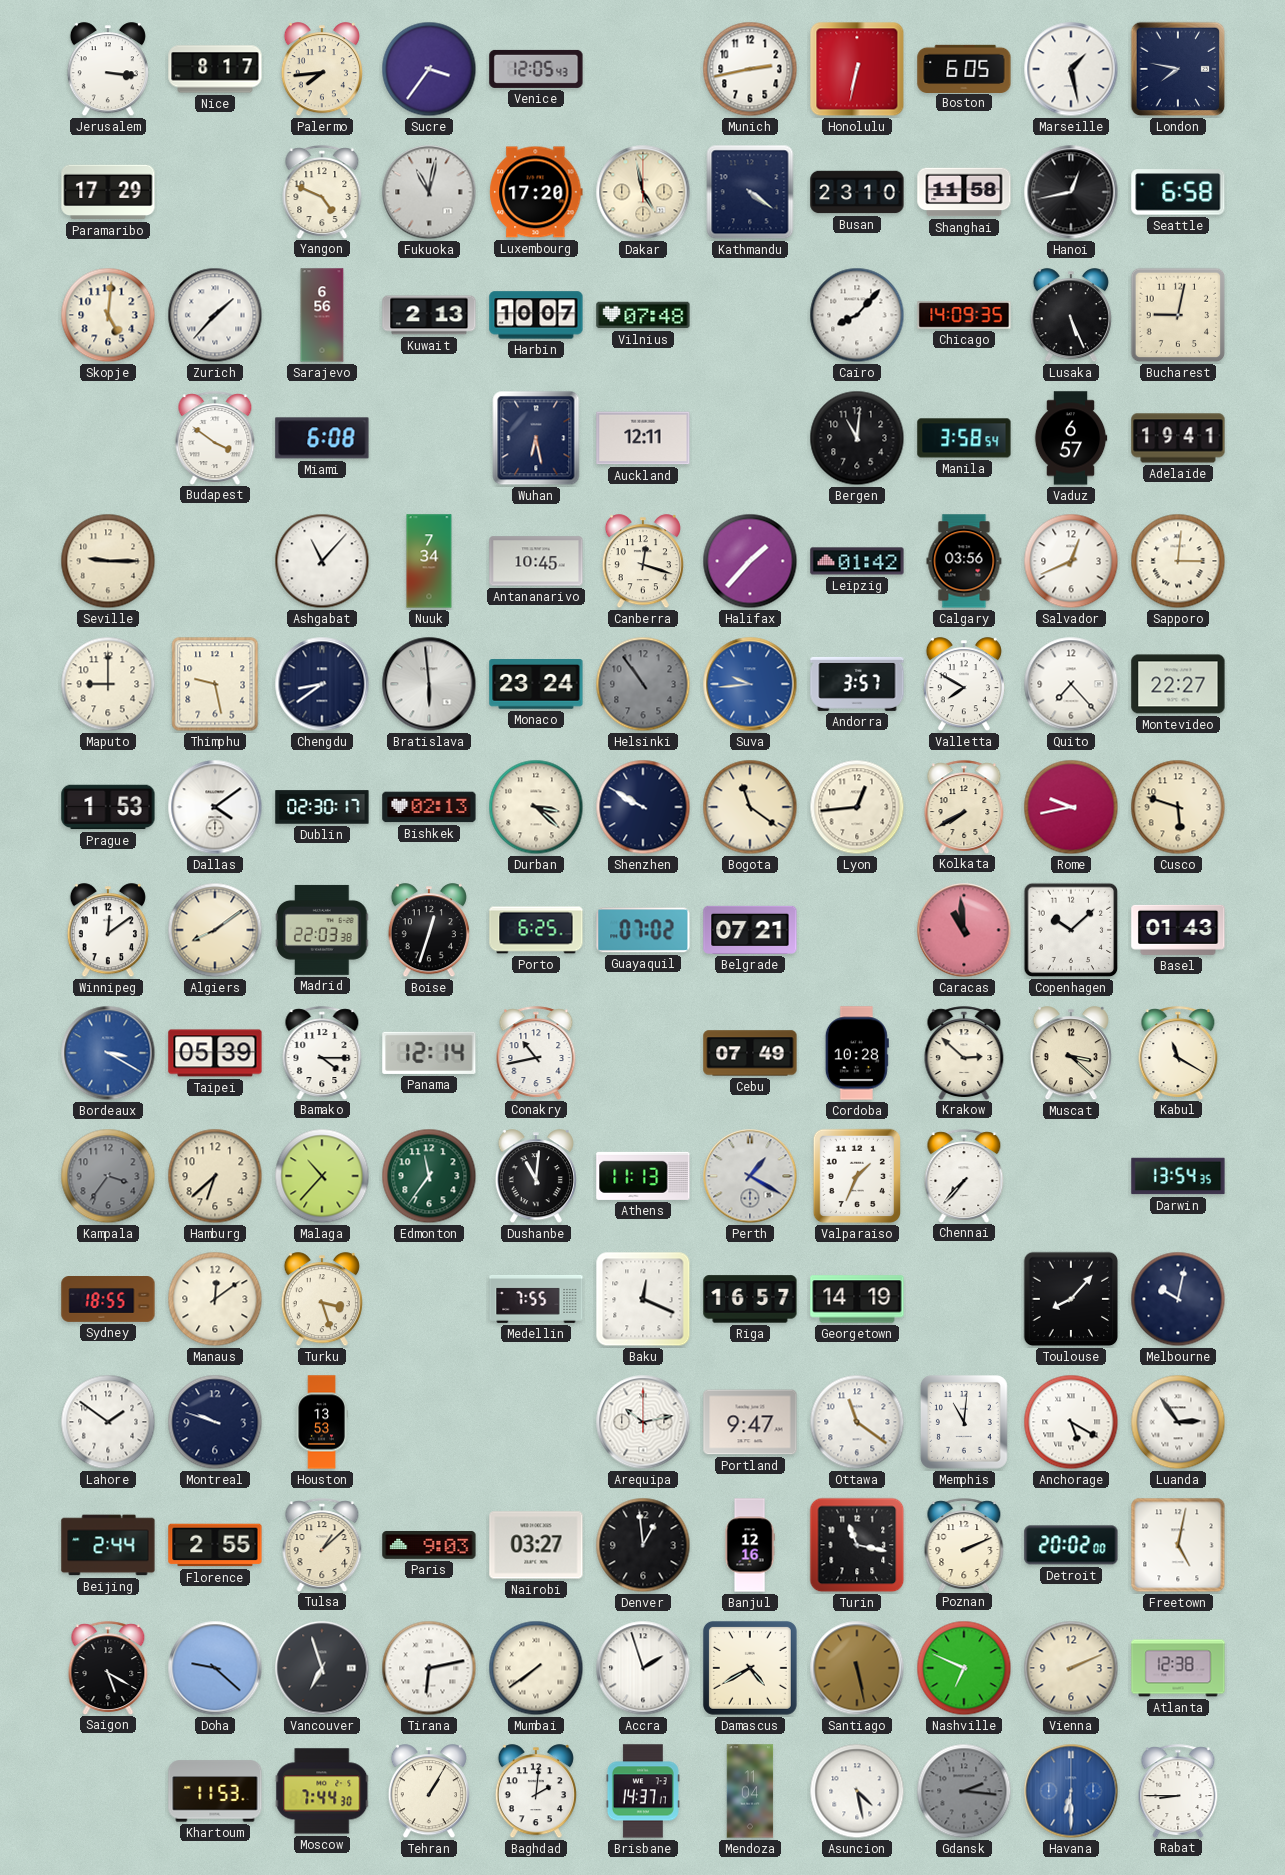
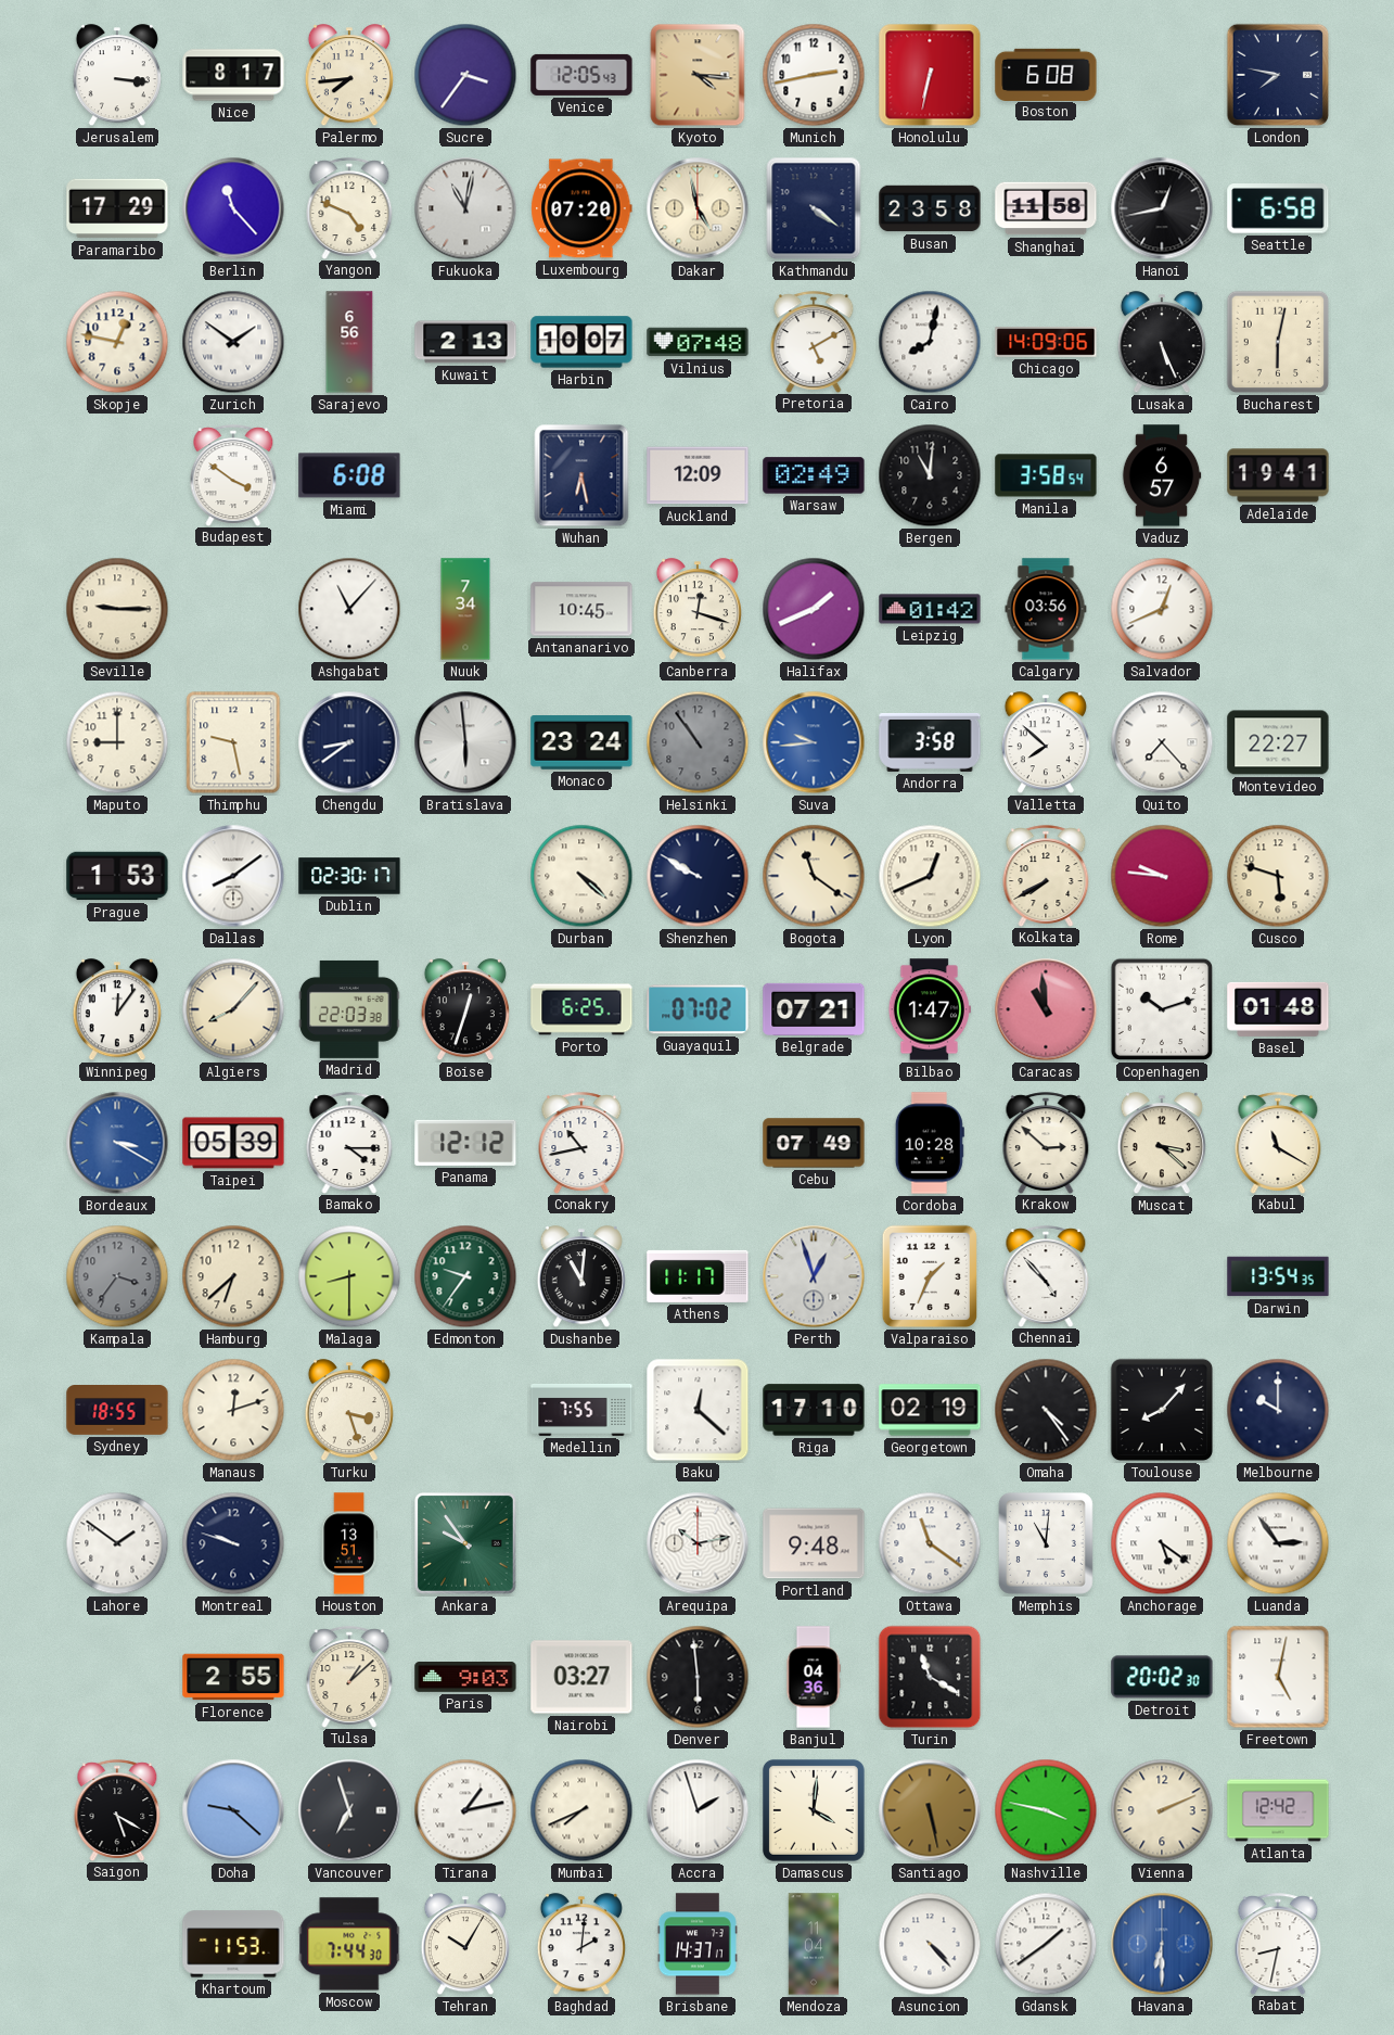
Kyoto: none -> 4:16
Boston: 6:05 -> 6:08
Marseille: 1:28 -> none
Berlin: none -> 11:23
Luxembourg: 17:20 -> 07:20
Busan: 23:10 -> 23:58
Skopje: 5:01 -> 12:47
Zurich: 1:37 -> 1:51
Pretoria: none -> 5:10
Cairo: 8:07 -> 8:02
Chicago: 14:09:35 -> 14:09:06
Bucharest: 9:02 -> 6:02
Auckland: 12:11 -> 12:09
Warsaw: none -> 02:49
Halifax: 1:37 -> 1:41
Sapporo: 3:01 -> none
Andorra: 3:57 -> 3:58
Valletta: 7:50 -> 7:52
Dallas: 4:09 -> 8:09
Bishkek: 02:13 -> none
Durban: 3:22 -> 4:22
Lyon: 12:44 -> 12:41
Rome: 9:43 -> 9:46
Winnipeg: 12:09 -> 12:06
Algiers: 8:09 -> 8:07
Bilbao: none -> 1:47
Copenhagen: 10:08 -> 10:12
Basel: 01:43 -> 01:48
Panama: 12:14 -> 12:12
Malaga: 10:37 -> 8:30
Edmonton: 11:36 -> 9:36
Athens: 11:13 -> 11:17
Perth: 1:20 -> 12:57
Chennai: 7:37 -> 4:53
Manaus: 12:09 -> 12:12
Baku: 12:19 -> 12:22
Riga: 16:57 -> 17:10
Georgetown: 14:19 -> 02:19
Omaha: none -> 4:24
Melbourne: 10:02 -> 10:00
Houston: 13:53 -> 13:51
Ankara: none -> 9:54
Portland: 9:47 -> 9:48
Anchorage: 5:20 -> 5:21
Beijing: 2:44 -> none
Denver: 12:59 -> 5:59
Banjul: 12:16 -> 04:36
Turin: 11:17 -> 11:20
Poznan: 2:11 -> none
Detroit: 20:02:00 -> 20:02:30
Tirana: 6:13 -> 1:13
Mumbai: 7:39 -> 7:41
Damascus: 4:40 -> 4:01
Nashville: 6:49 -> 3:47
Atlanta: 12:38 -> 12:42
Tehran: 1:05 -> 10:05
Asuncion: 4:28 -> 4:23
Gdansk: 2:16 -> 1:39
Gdansk dial: grey -> white
Rabat: 8:45 -> 8:32
